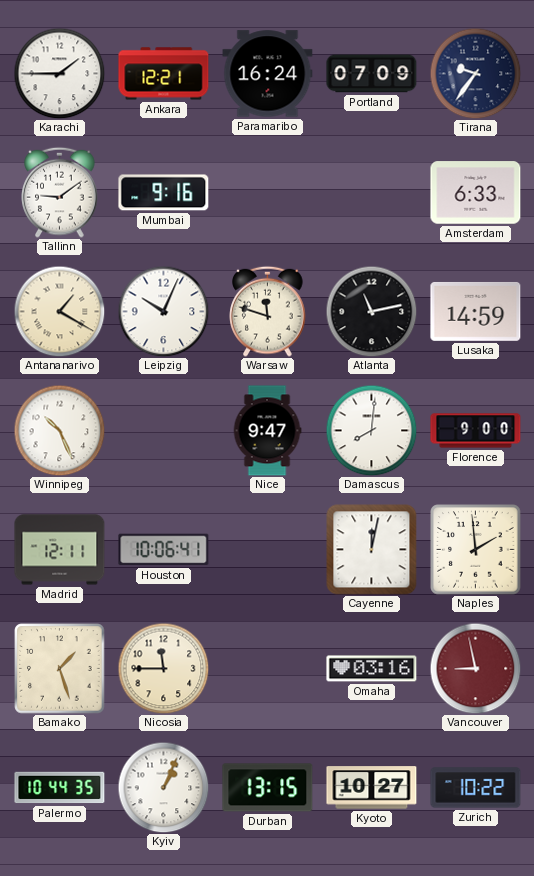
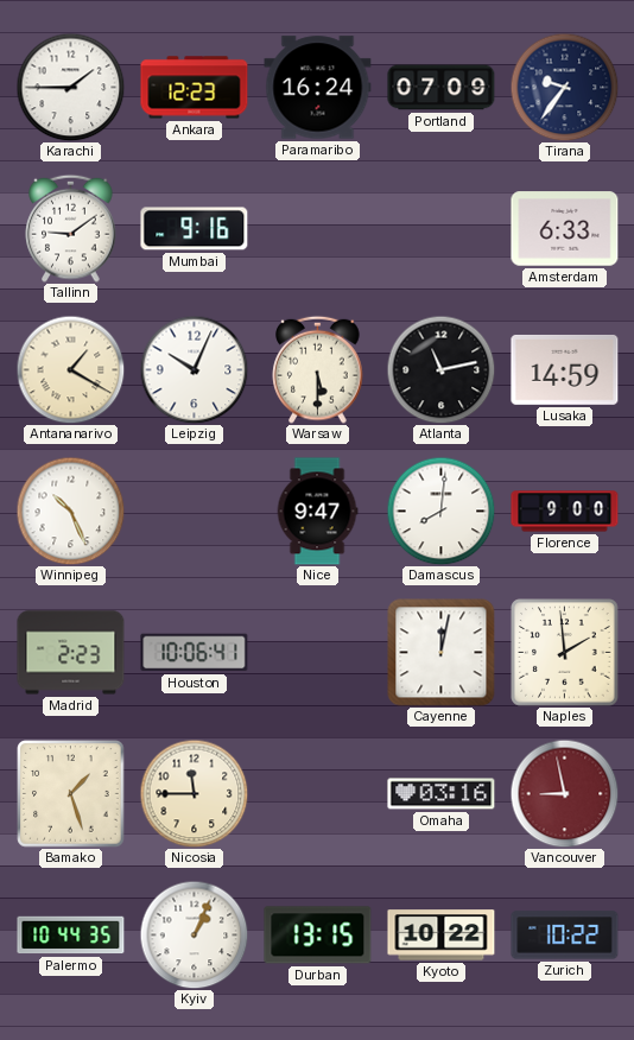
Ankara: 12:21 -> 12:23
Warsaw: 11:48 -> 5:30
Madrid: 12:11 -> 2:23
Kyoto: 10:27 -> 10:22
